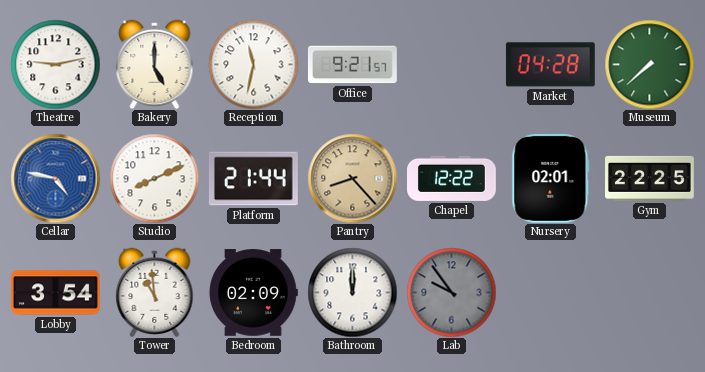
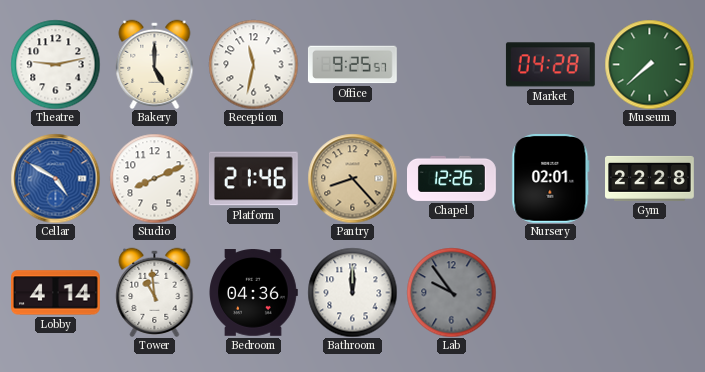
Office: 9:21 -> 9:25
Cellar: 4:47 -> 4:50
Platform: 21:44 -> 21:46
Chapel: 12:22 -> 12:26
Gym: 22:25 -> 22:28
Lobby: 3:54 -> 4:14
Bedroom: 02:09 -> 04:36
